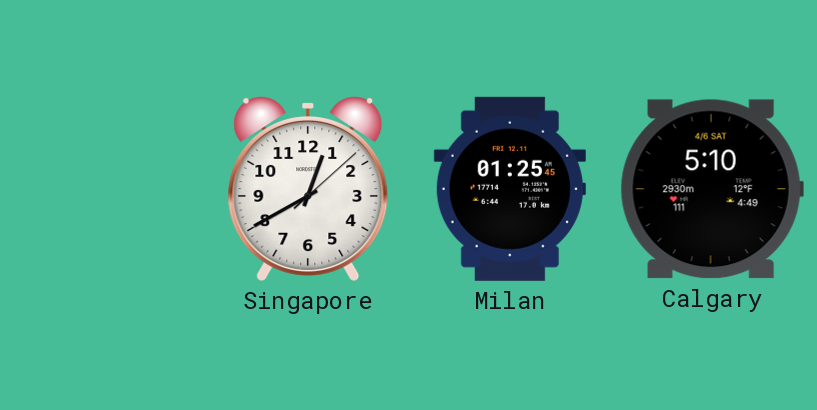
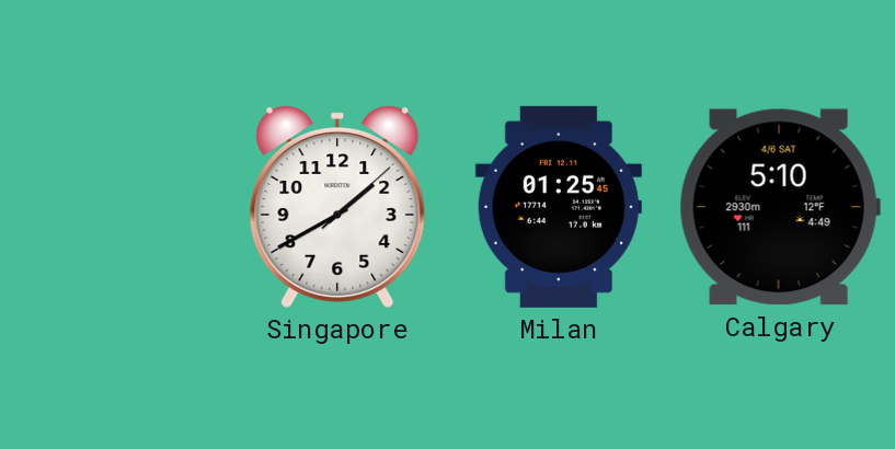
Singapore: 12:40 -> 1:40
